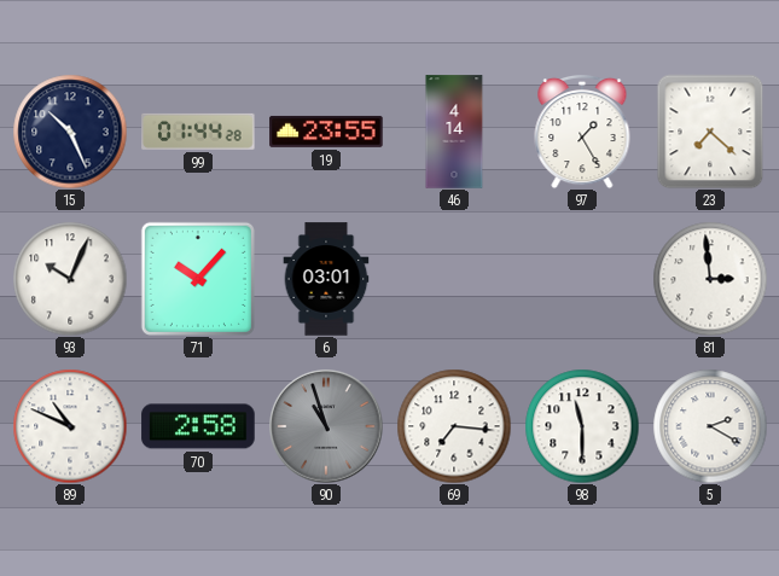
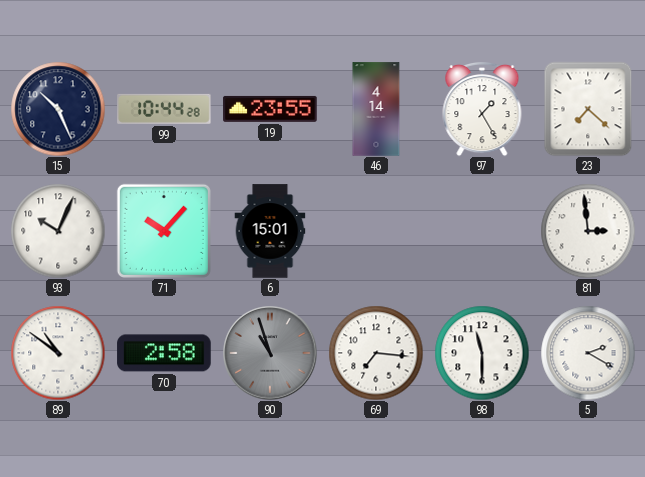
99: 01:44 -> 10:44
6: 03:01 -> 15:01
89: 10:49 -> 10:51
